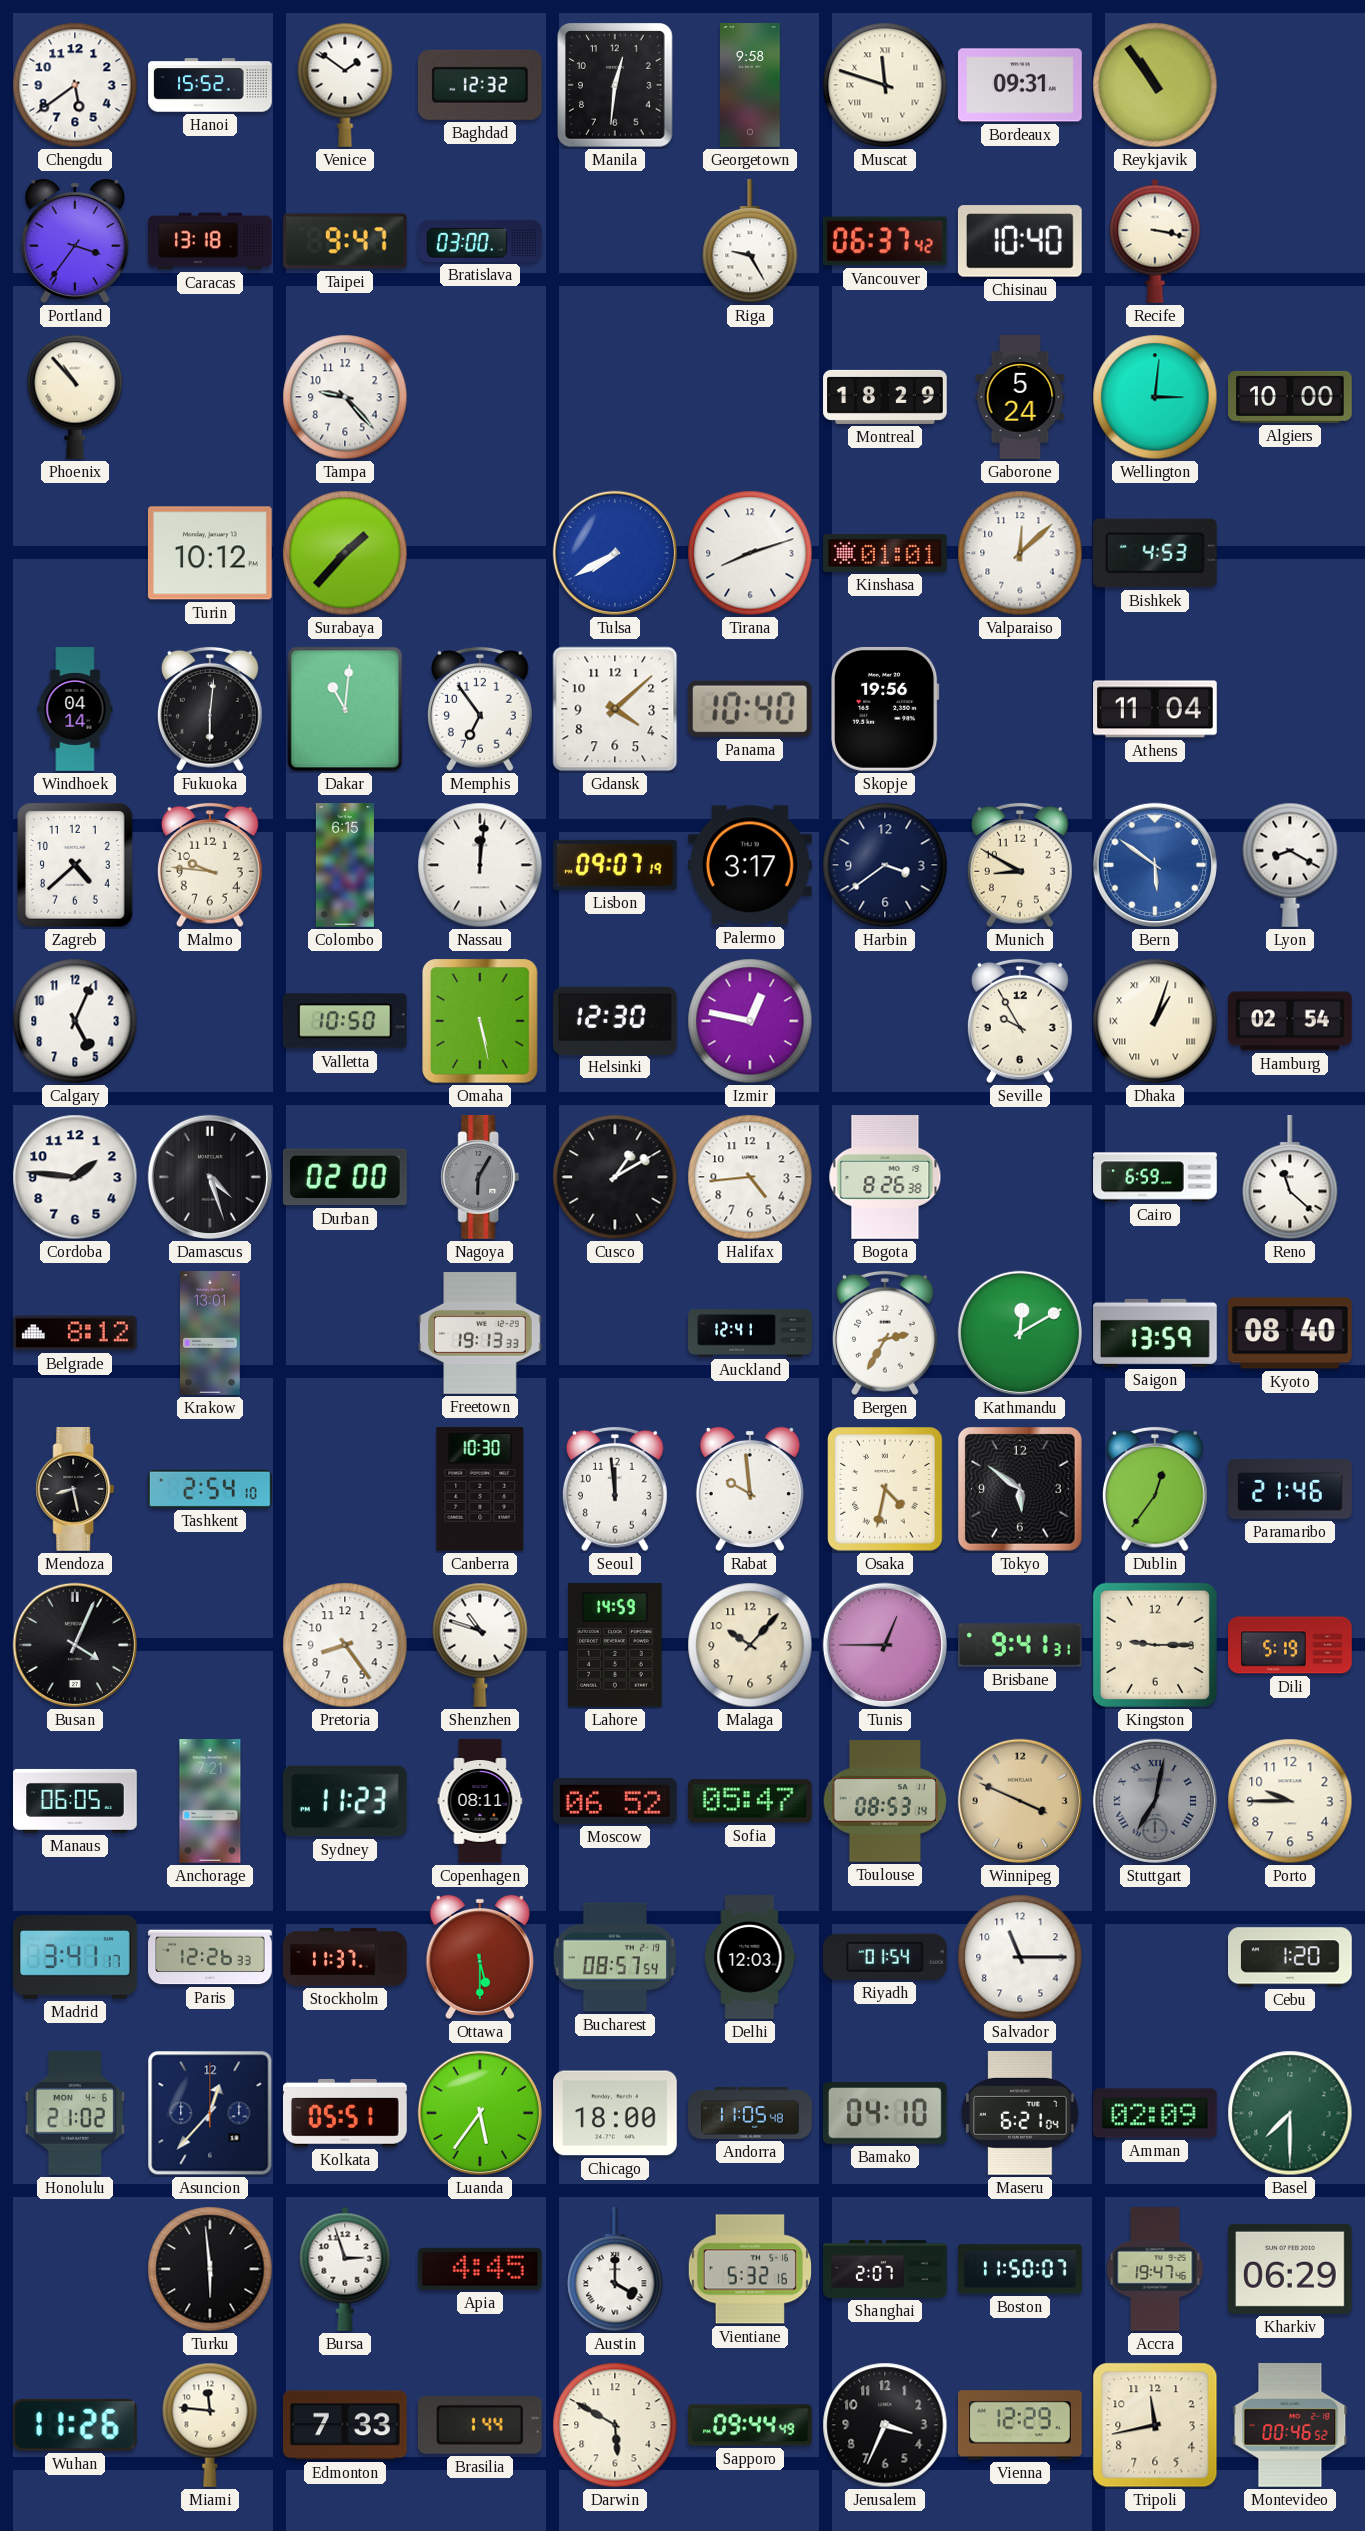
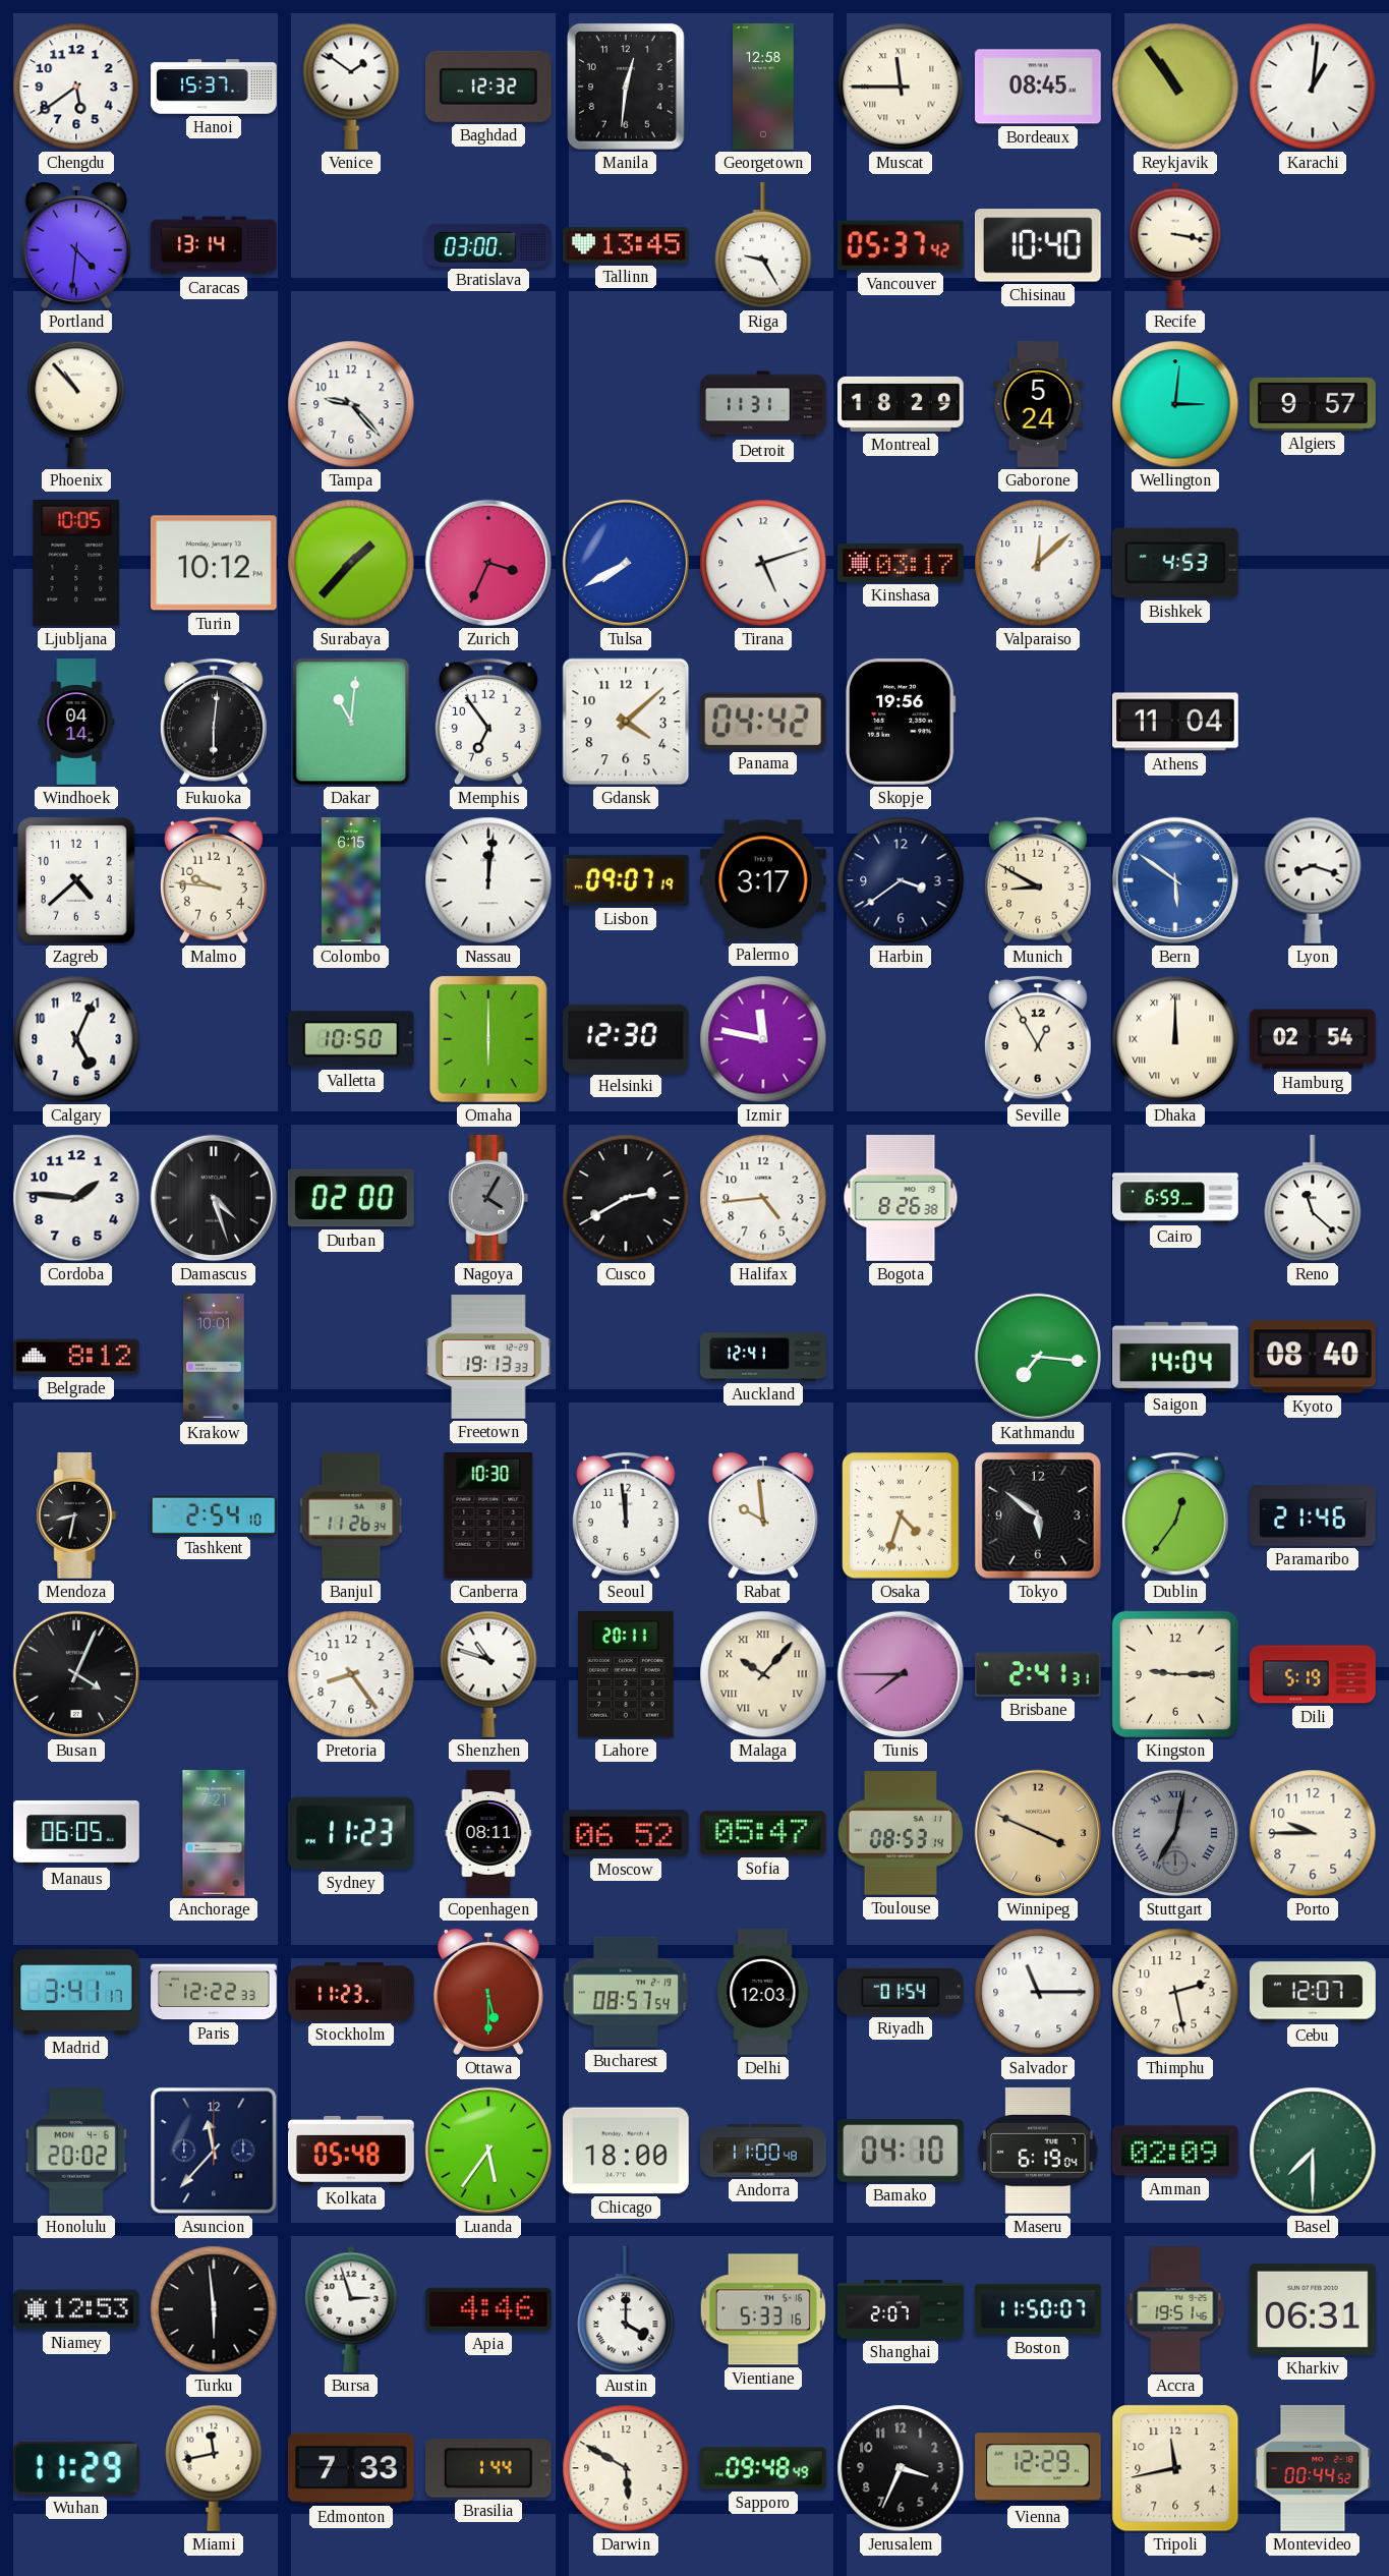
Hanoi: 15:52 -> 15:37
Georgetown: 9:58 -> 12:58
Muscat: 11:48 -> 11:45
Bordeaux: 09:31 -> 08:45
Karachi: none -> 1:01
Portland: 3:36 -> 4:31
Caracas: 13:18 -> 13:14
Taipei: 9:47 -> none
Tallinn: none -> 13:45
Vancouver: 06:37 -> 05:37
Detroit: none -> 11:31
Algiers: 10:00 -> 9:57
Ljubljana: none -> 10:05
Zurich: none -> 3:34
Tirana: 8:12 -> 5:12
Kinshasa: 01:01 -> 03:17
Panama: 10:40 -> 04:42
Lyon: 8:20 -> 8:18
Omaha: 5:28 -> 6:00
Izmir: 12:47 -> 11:47
Seville: 9:55 -> 12:55
Dhaka: 1:03 -> 12:00
Nagoya: 6:05 -> 4:05
Cusco: 1:10 -> 2:40
Krakow: 13:01 -> 10:01
Bergen: 2:35 -> none
Kathmandu: 12:10 -> 7:16
Saigon: 13:59 -> 14:04
Mendoza: 8:28 -> 8:32
Banjul: none -> 11:26
Osaka: 4:32 -> 4:33
Lahore: 14:59 -> 20:11
Malaga numerals: Arabic -> Roman
Tunis: 12:45 -> 7:45
Brisbane: 9:41 -> 2:41
Paris: 12:26 -> 12:22
Stockholm: 11:37 -> 11:23
Thimphu: none -> 2:28
Cebu: 1:20 -> 12:07
Honolulu: 21:02 -> 20:02
Asuncion: 12:37 -> 11:37
Kolkata: 05:51 -> 05:48
Andorra: 11:05 -> 11:00
Maseru: 6:21 -> 6:19
Niamey: none -> 12:53
Apia: 4:45 -> 4:46
Vientiane: 5:32 -> 5:33
Accra: 19:47 -> 19:51
Kharkiv: 06:29 -> 06:31
Wuhan: 11:26 -> 11:29
Miami: 11:46 -> 11:43
Sapporo: 09:44 -> 09:48
Montevideo: 00:46 -> 00:44
